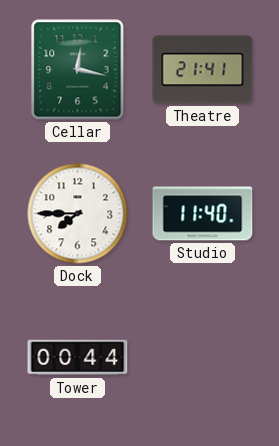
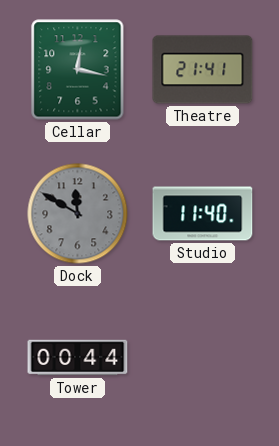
Dock: 7:45 -> 11:50
Dock dial: white -> grey
